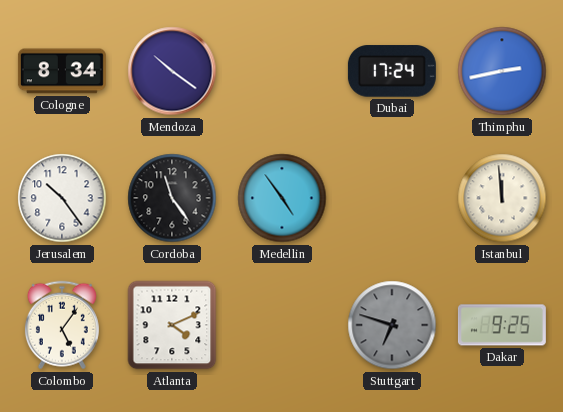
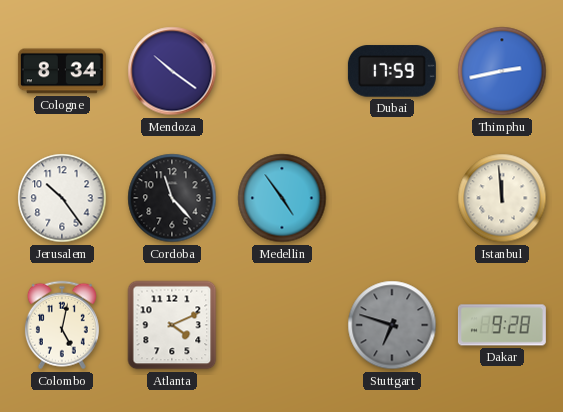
Dubai: 17:24 -> 17:59
Cordoba: 11:24 -> 11:23
Colombo: 5:06 -> 5:02
Dakar: 9:25 -> 9:28
